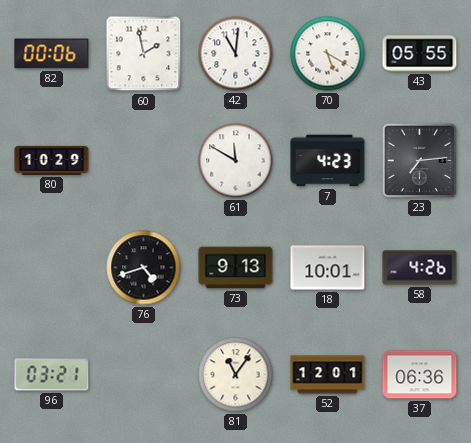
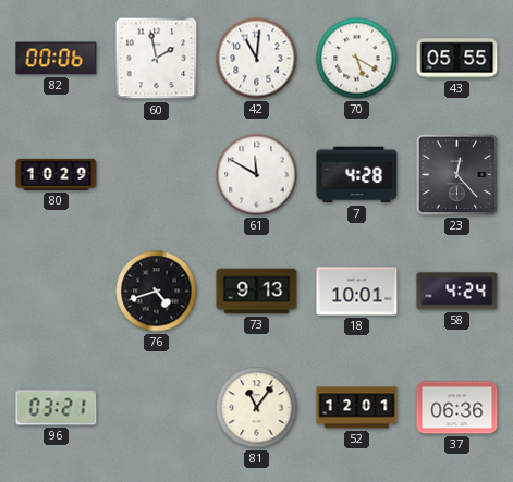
7: 4:23 -> 4:28
23: 7:14 -> 12:23
58: 4:26 -> 4:24
